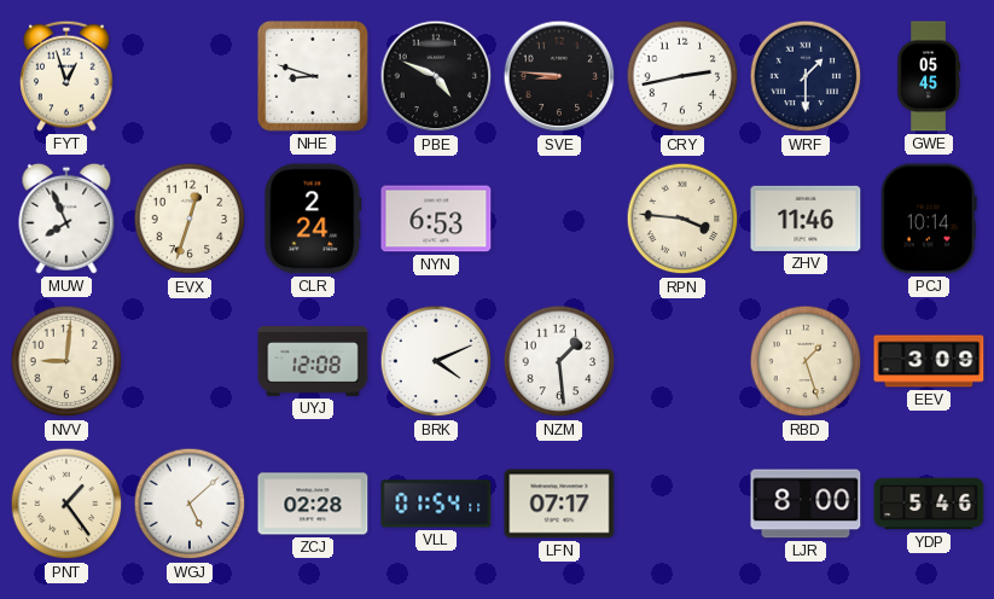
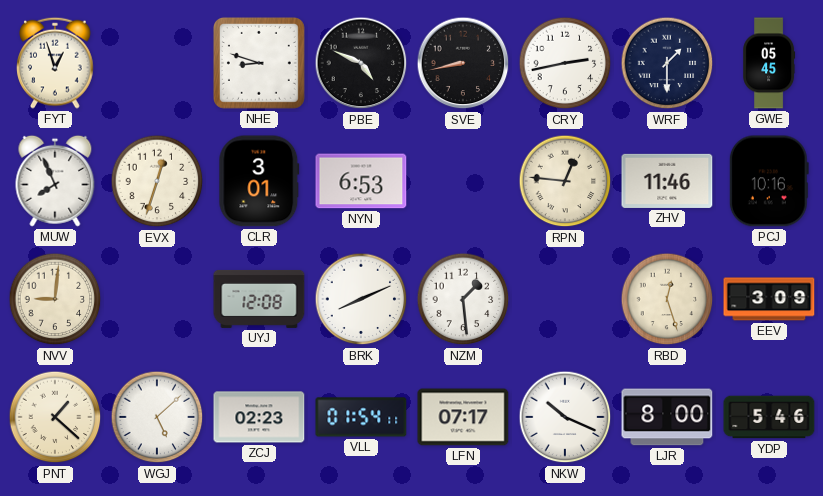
SVE: 8:46 -> 8:43
CLR: 2:24 -> 3:01
RPN: 3:46 -> 12:46
PCJ: 10:14 -> 10:16
BRK: 4:11 -> 8:11
RBD: 1:27 -> 12:27
PNT: 1:24 -> 1:22
ZCJ: 02:28 -> 02:23
NKW: none -> 10:19
